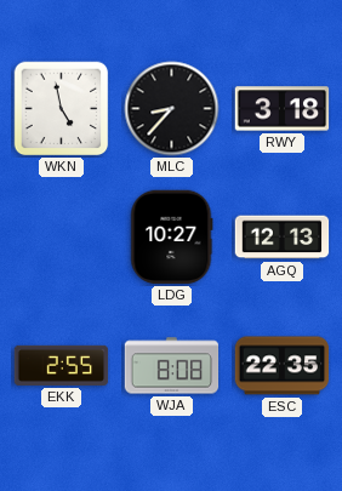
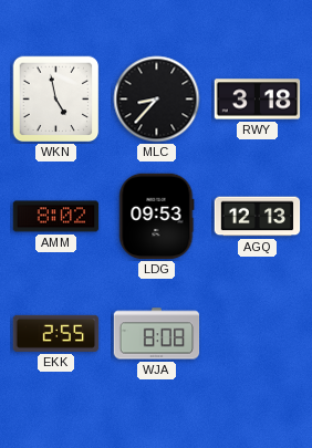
AMM: none -> 8:02
LDG: 10:27 -> 09:53
ESC: 22:35 -> none
